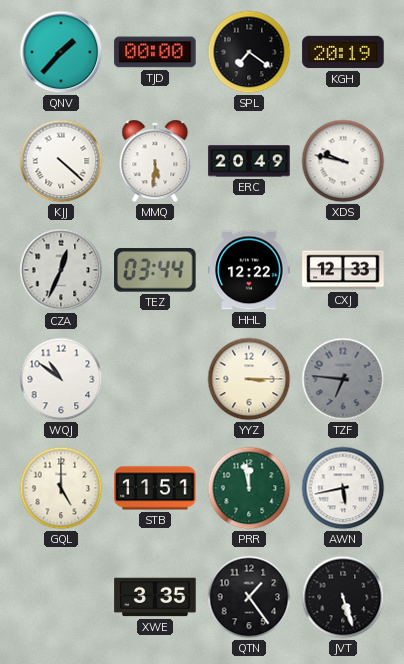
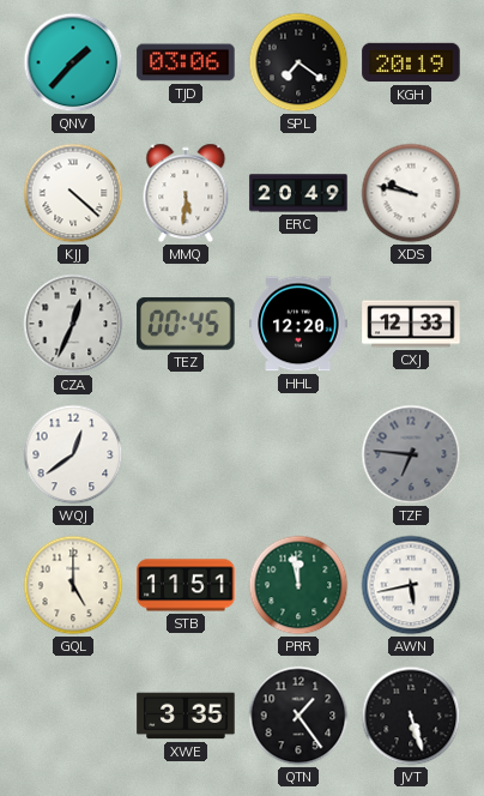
TJD: 00:00 -> 03:06
TEZ: 03:44 -> 00:45
HHL: 12:22 -> 12:20
WQJ: 10:51 -> 12:39
YYZ: 3:15 -> none
